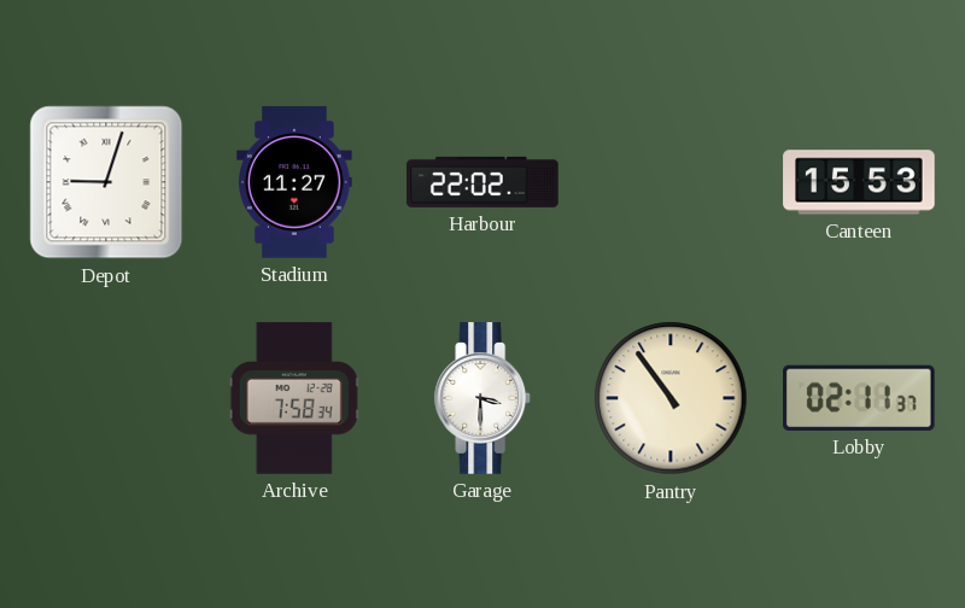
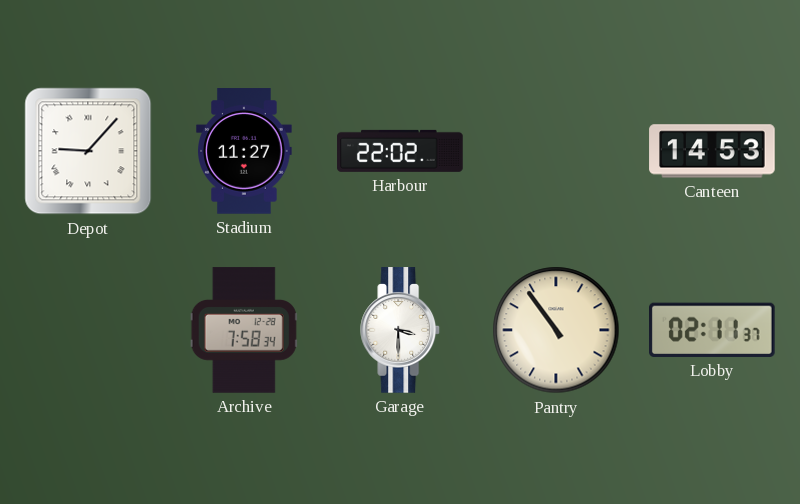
Depot: 9:03 -> 9:07
Canteen: 15:53 -> 14:53
